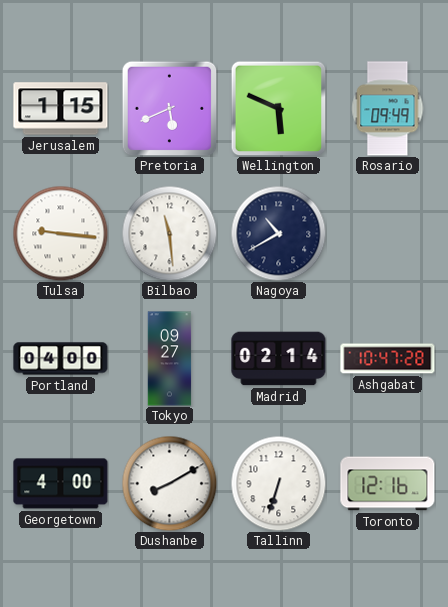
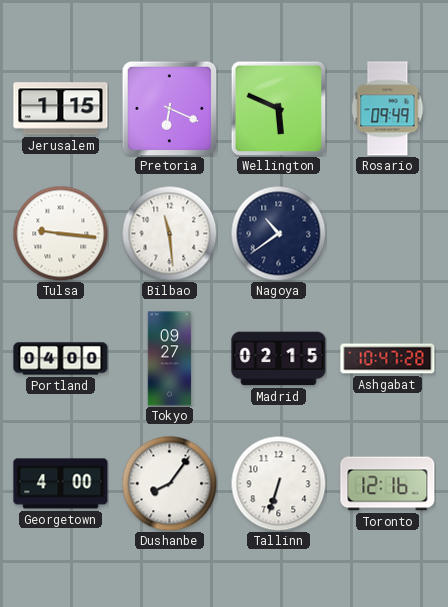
Pretoria: 5:41 -> 6:19
Nagoya: 10:40 -> 10:39
Madrid: 02:14 -> 02:15
Dushanbe: 8:10 -> 8:06
